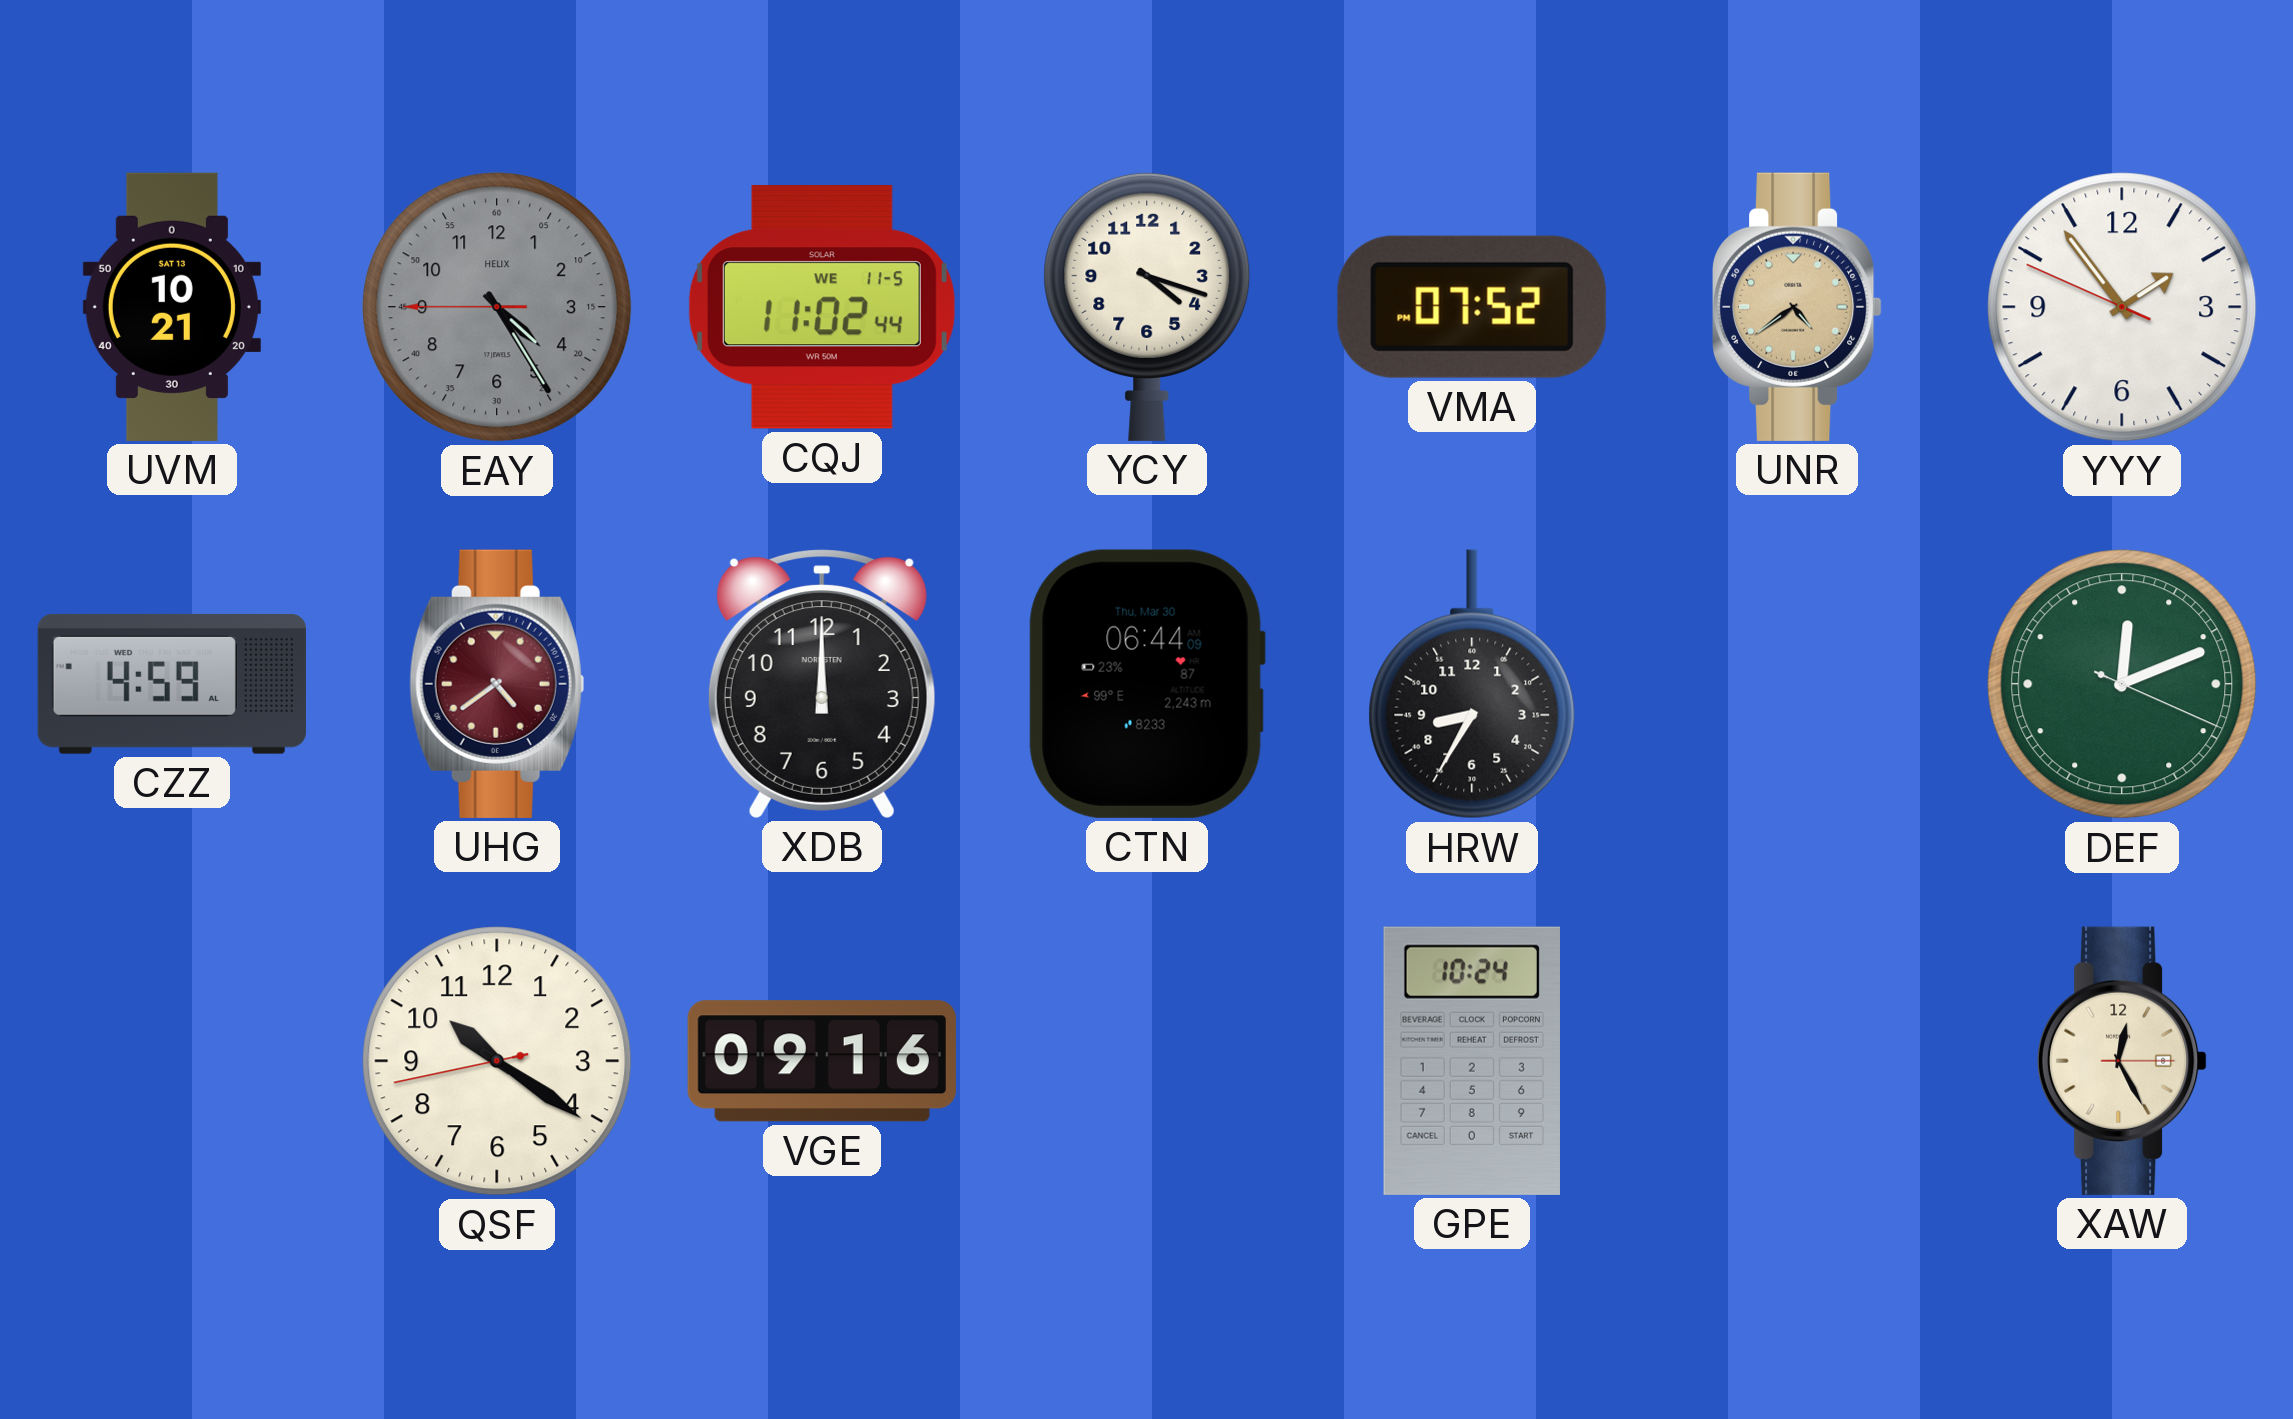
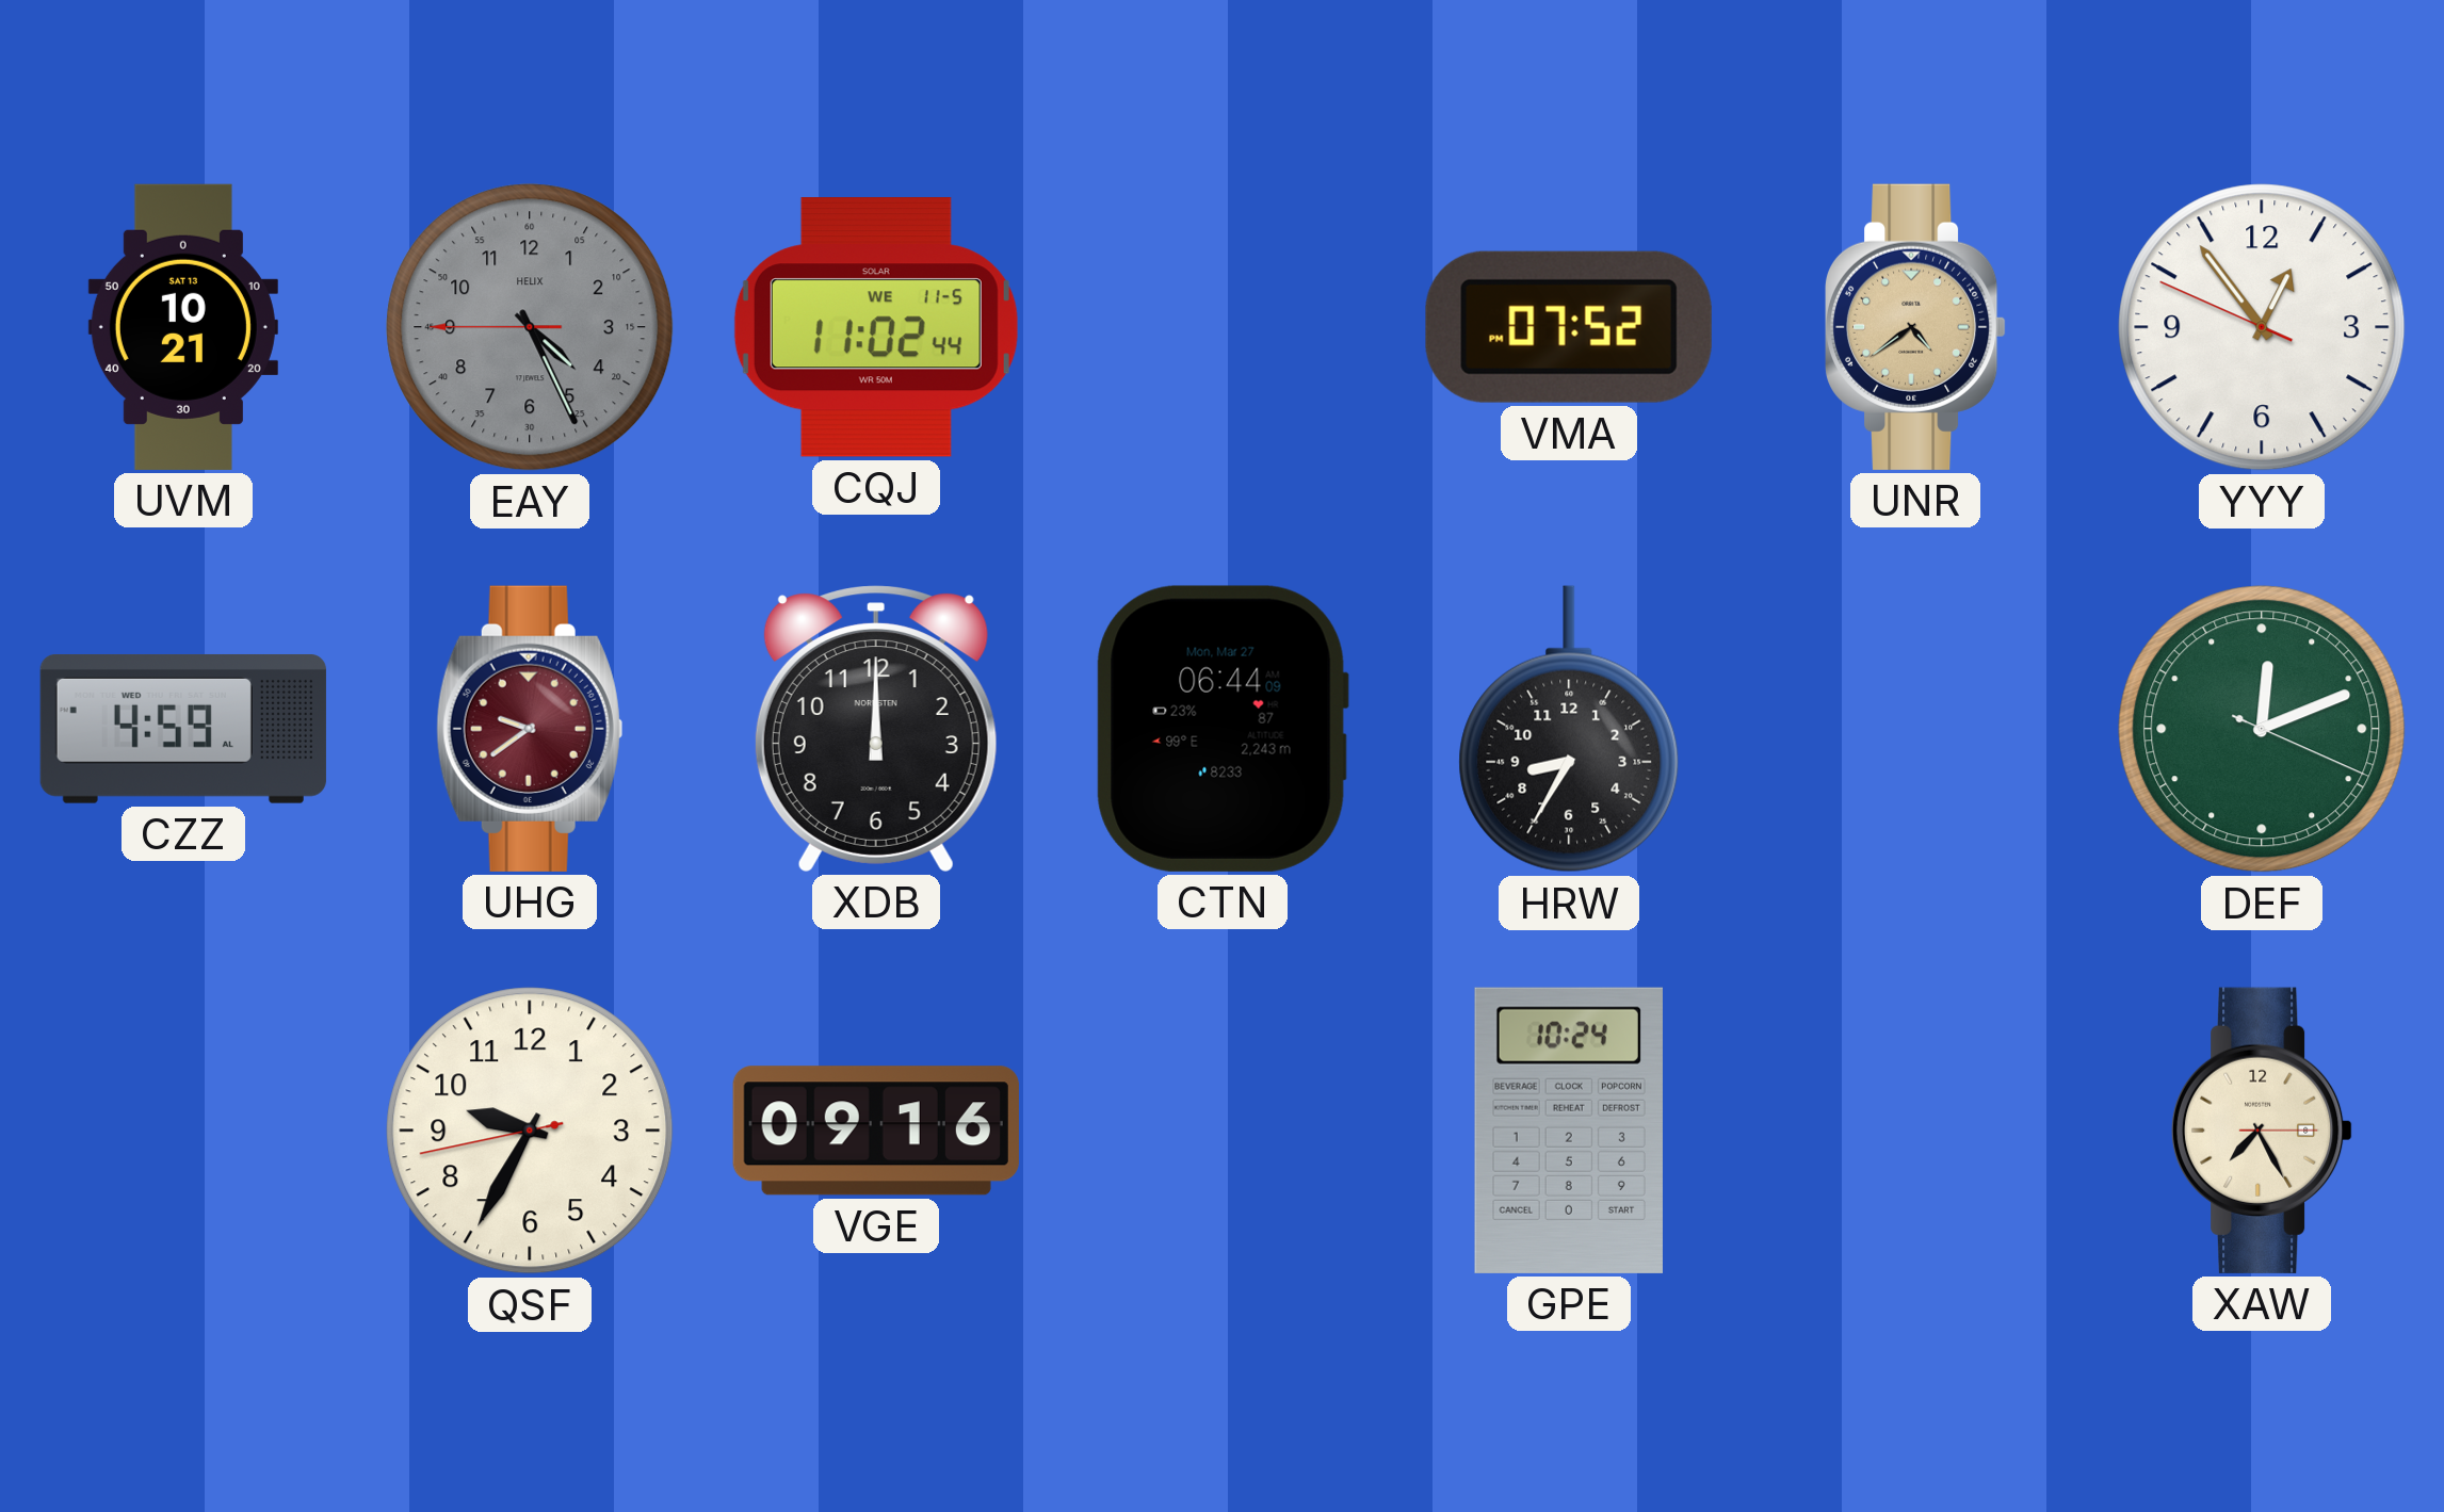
EAY: 4:24 -> 4:25
YCY: 4:18 -> none
YYY: 1:53 -> 12:53
UHG: 4:39 -> 9:39
CTN date: Thu, Mar 30 -> Mon, Mar 27
QSF: 10:20 -> 9:34
XAW: 12:25 -> 7:25
